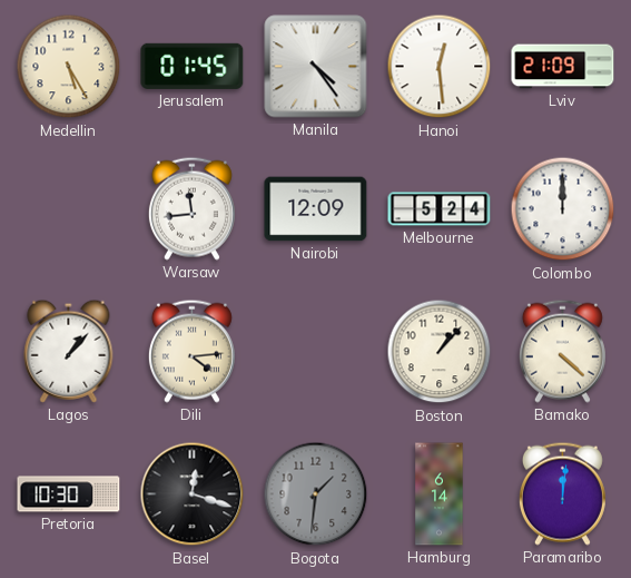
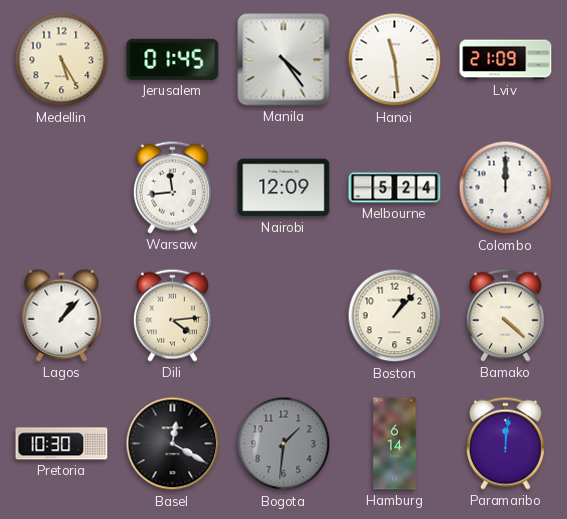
Hanoi: 12:29 -> 11:29
Basel: 12:18 -> 12:20
